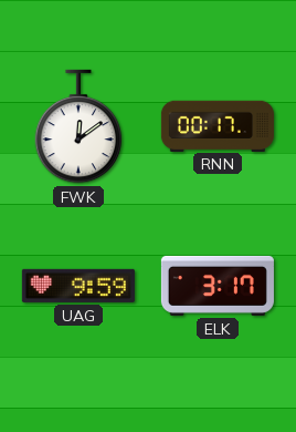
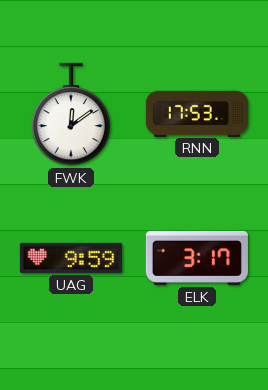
RNN: 00:17 -> 17:53
